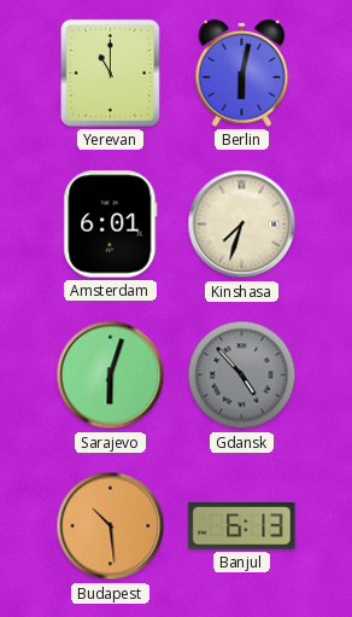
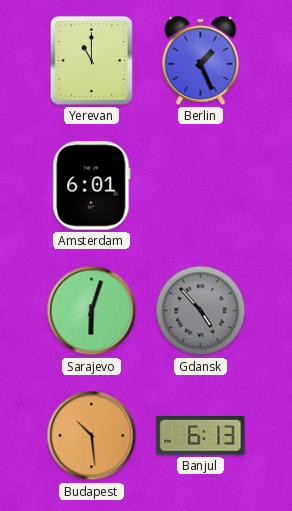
Berlin: 6:02 -> 1:26
Kinshasa: 7:33 -> none
